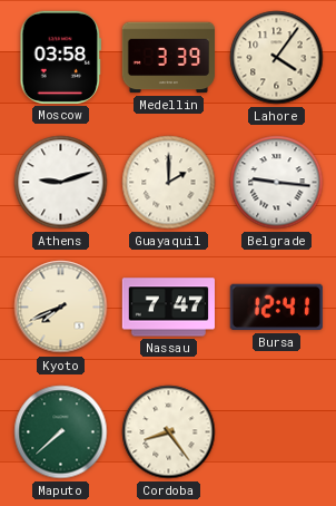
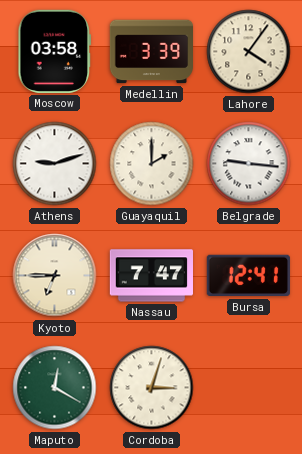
Kyoto: 7:41 -> 6:45
Maputo: 7:38 -> 12:20
Cordoba: 8:24 -> 3:03
